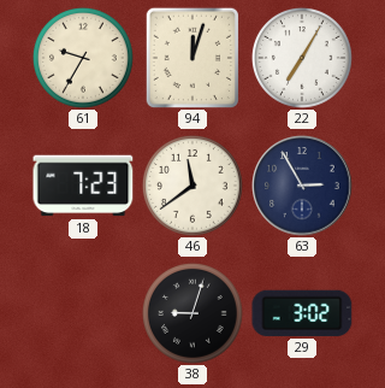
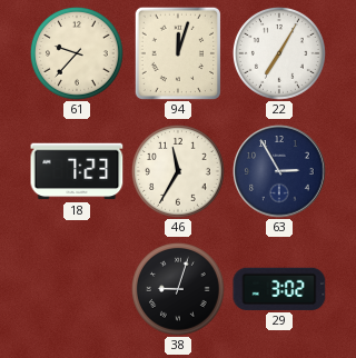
61: 9:35 -> 9:37
46: 11:39 -> 11:35
